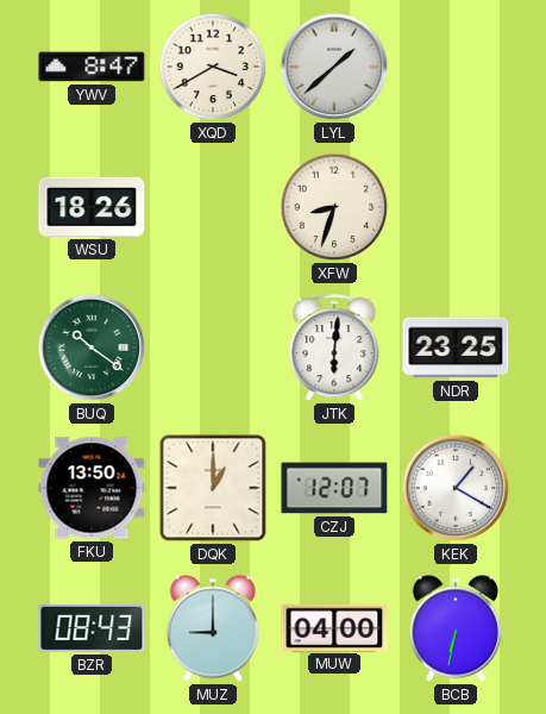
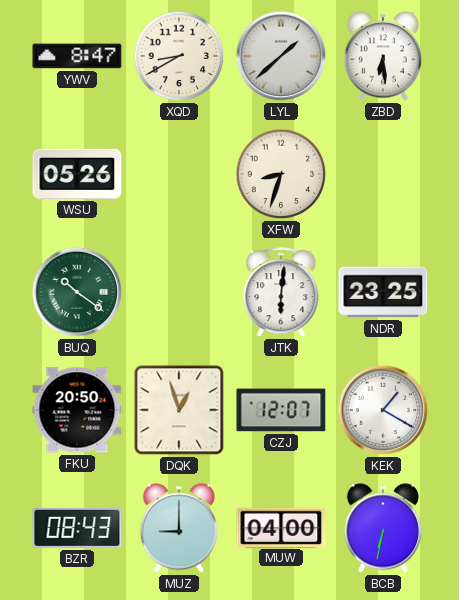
XQD: 3:40 -> 8:40
ZBD: none -> 6:29
WSU: 18:26 -> 05:26
FKU: 13:50 -> 20:50
DQK: 1:00 -> 12:57
